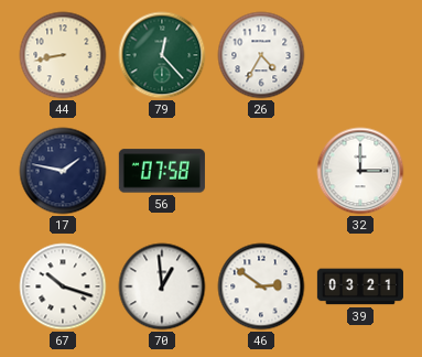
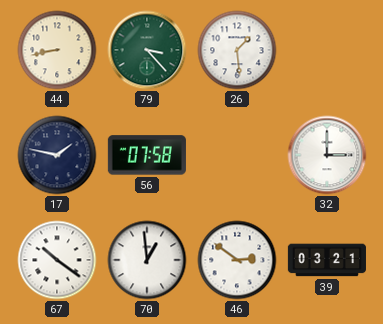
79: 12:23 -> 3:23
26: 4:35 -> 1:29
67: 10:18 -> 10:21
